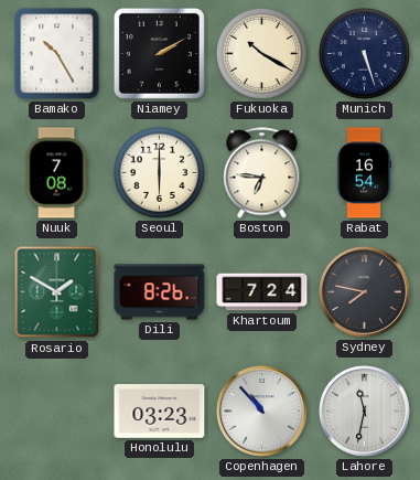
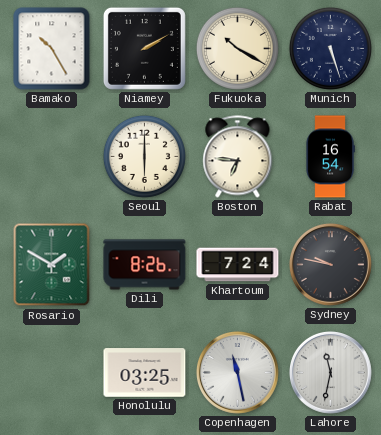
Nuuk: 7:08 -> none
Sydney: 7:47 -> 9:47
Honolulu: 03:23 -> 03:25
Copenhagen: 10:53 -> 11:28
